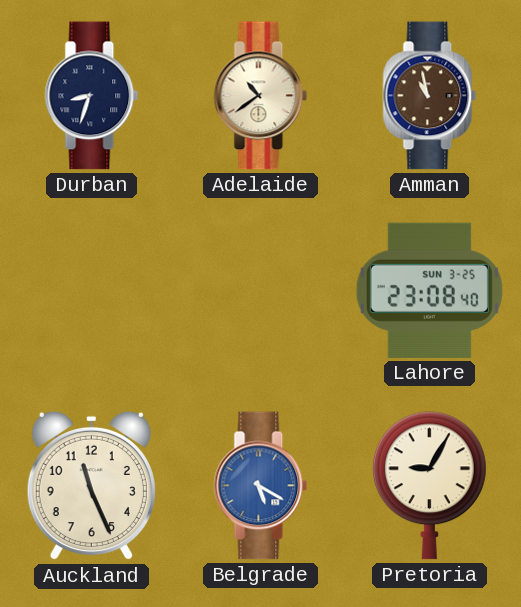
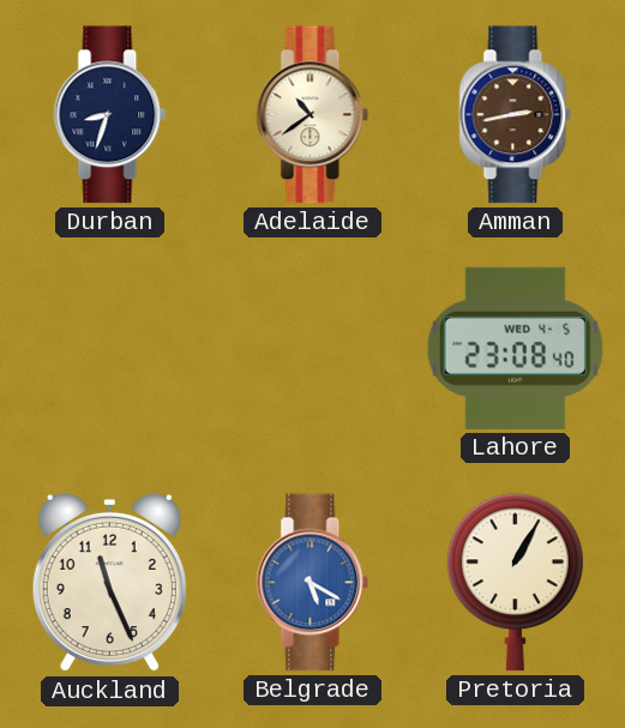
Amman: 10:58 -> 2:43
Lahore date: SUN 3-25 -> WED 4-5
Pretoria: 9:05 -> 1:05
